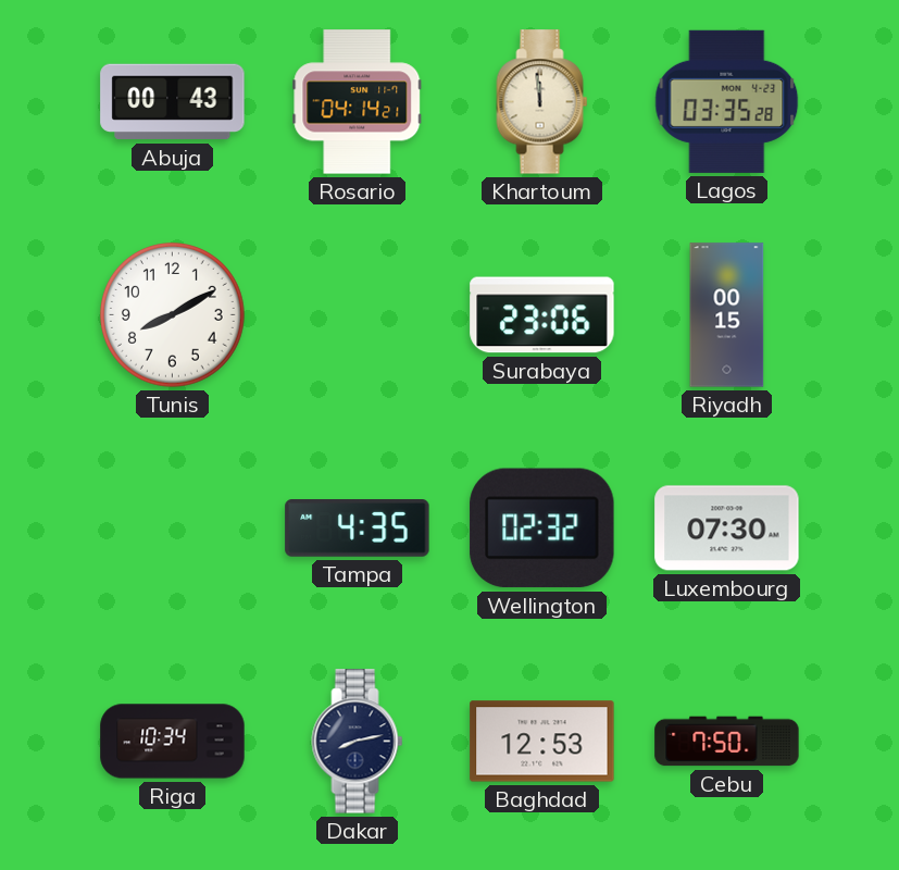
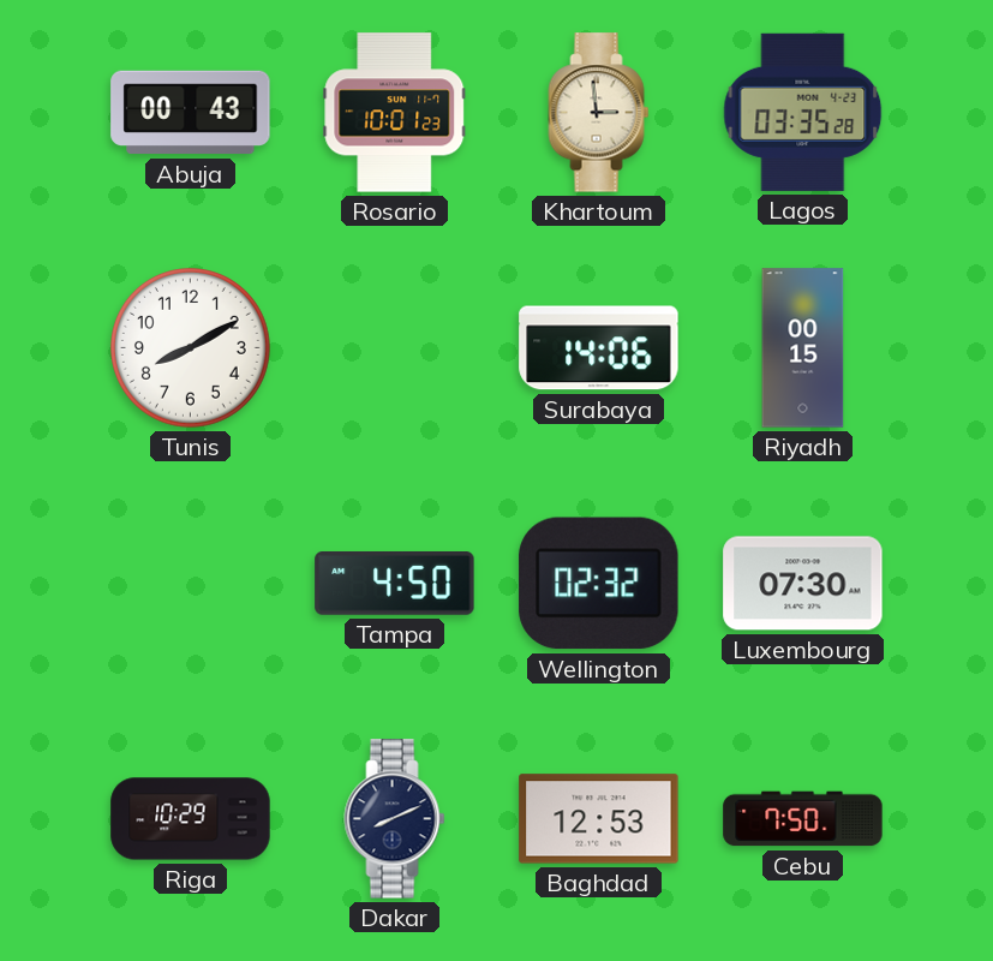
Rosario: 04:14 -> 10:01
Khartoum: 11:59 -> 2:59
Surabaya: 23:06 -> 14:06
Tampa: 4:35 -> 4:50
Riga: 10:34 -> 10:29
Dakar: 8:13 -> 8:11
